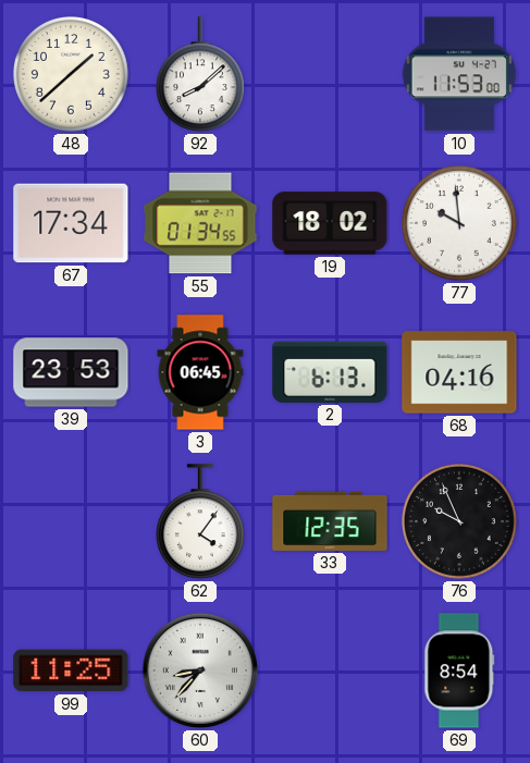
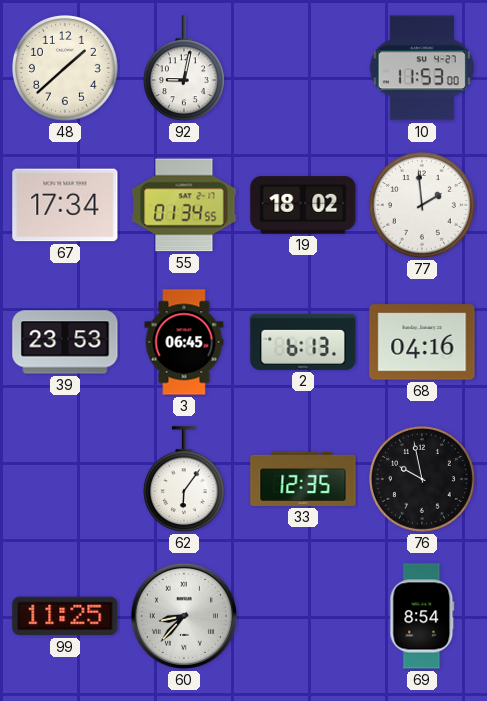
92: 8:08 -> 9:02
77: 9:59 -> 1:59
62: 4:06 -> 6:06
76: 9:56 -> 9:58
